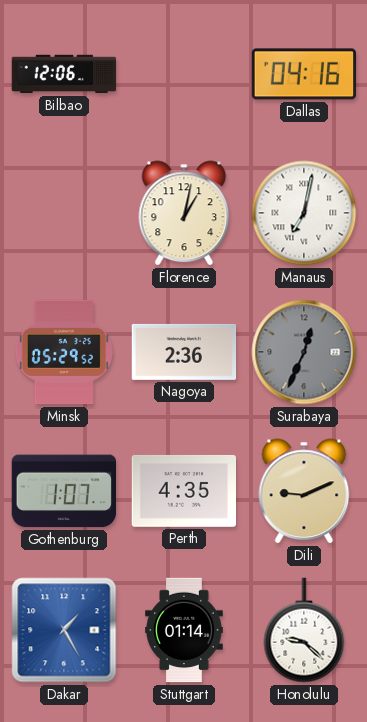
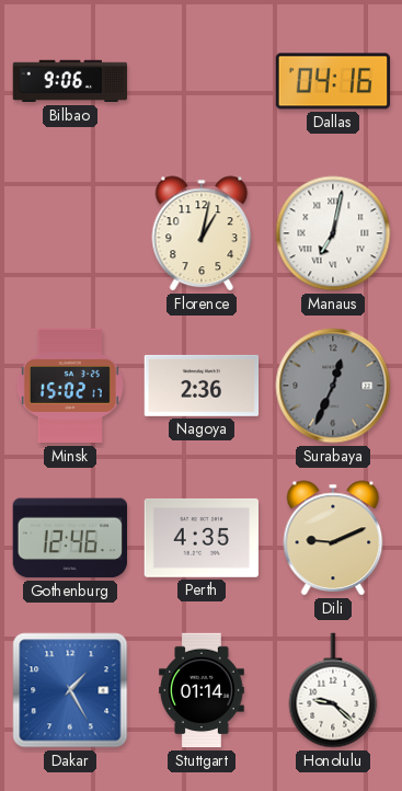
Bilbao: 12:06 -> 9:06
Minsk: 05:29 -> 15:02
Gothenburg: 1:07 -> 12:46
